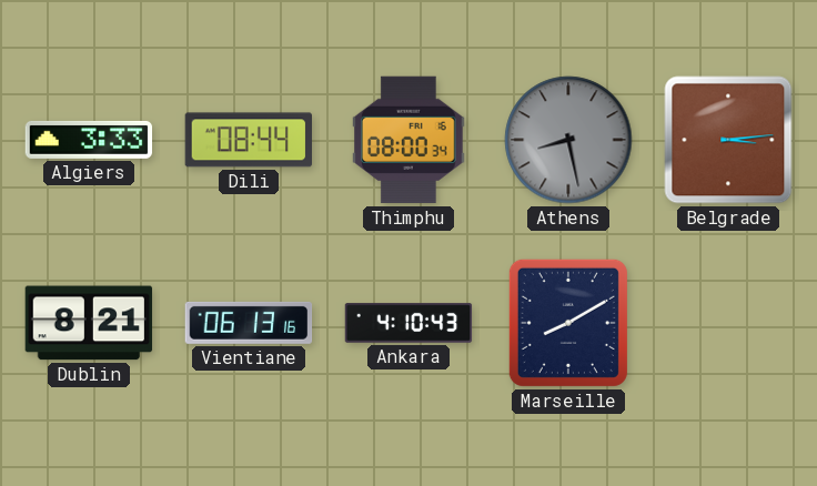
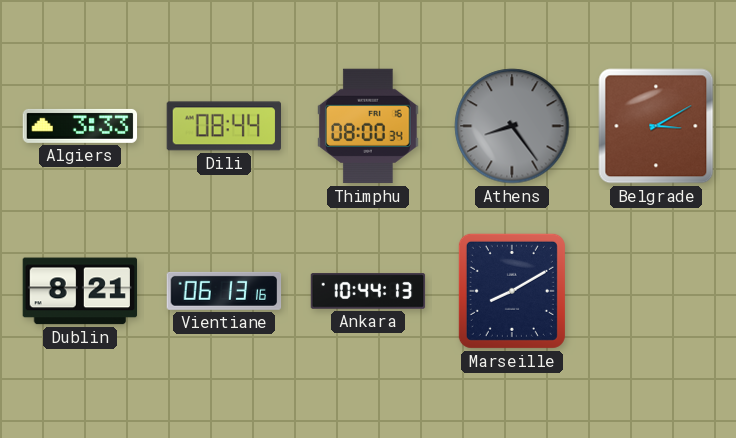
Athens: 8:28 -> 8:24
Belgrade: 3:14 -> 3:10
Ankara: 4:10 -> 10:44
